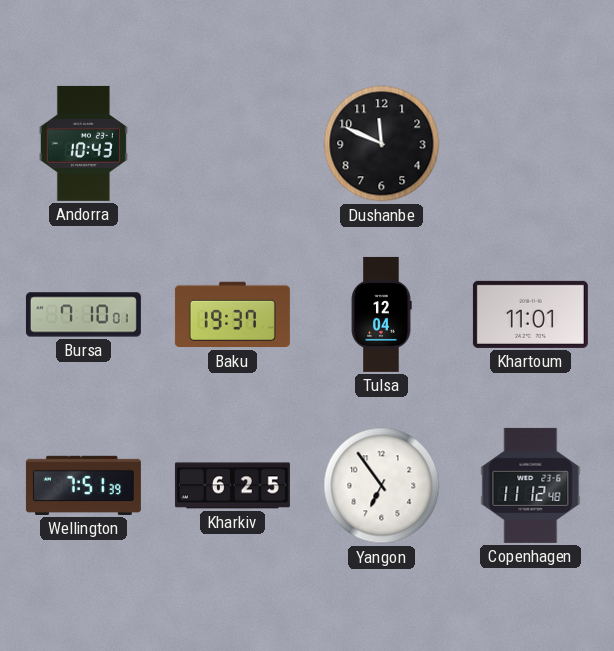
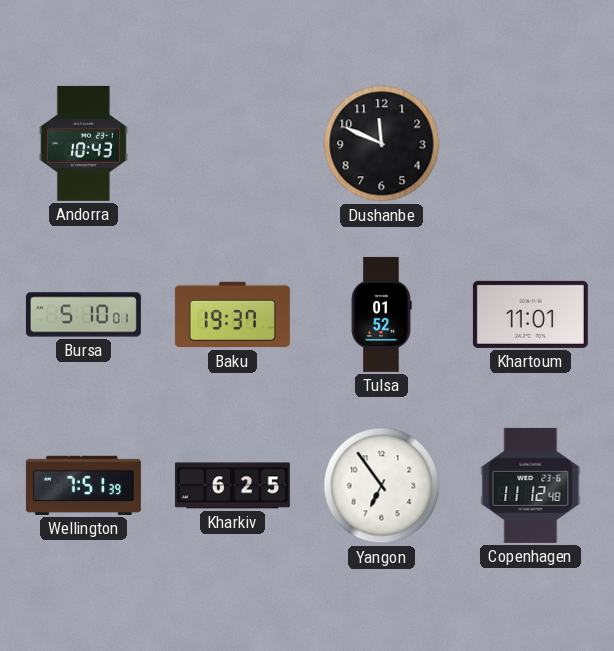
Bursa: 7:10 -> 5:10
Tulsa: 12:04 -> 01:52
